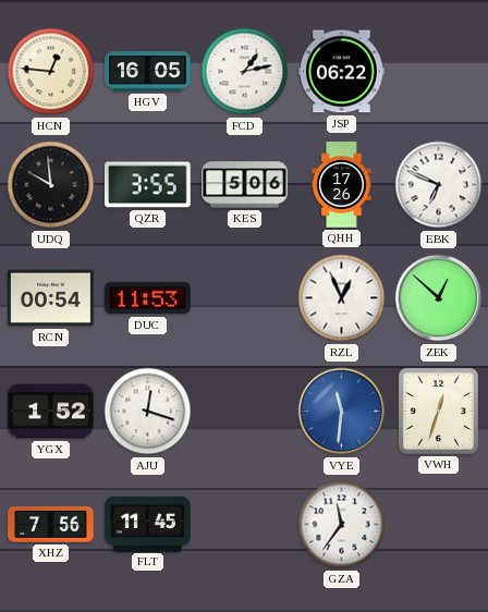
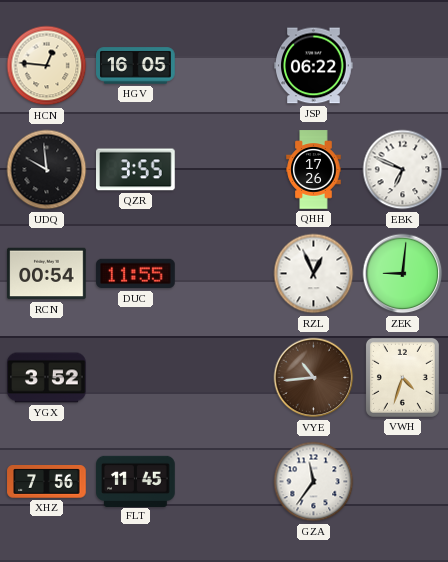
FCD: 1:13 -> none
KES: 5:06 -> none
DUC: 11:53 -> 11:55
ZEK: 12:52 -> 9:01
YGX: 1:52 -> 3:52
AJU: 12:18 -> none
VYE: 11:31 -> 10:44
VYE dial: blue -> brown
VWH: 12:33 -> 4:33
